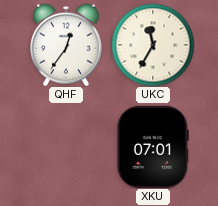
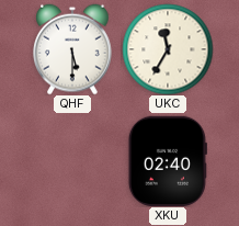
QHF: 12:36 -> 5:30
XKU: 07:01 -> 02:40
